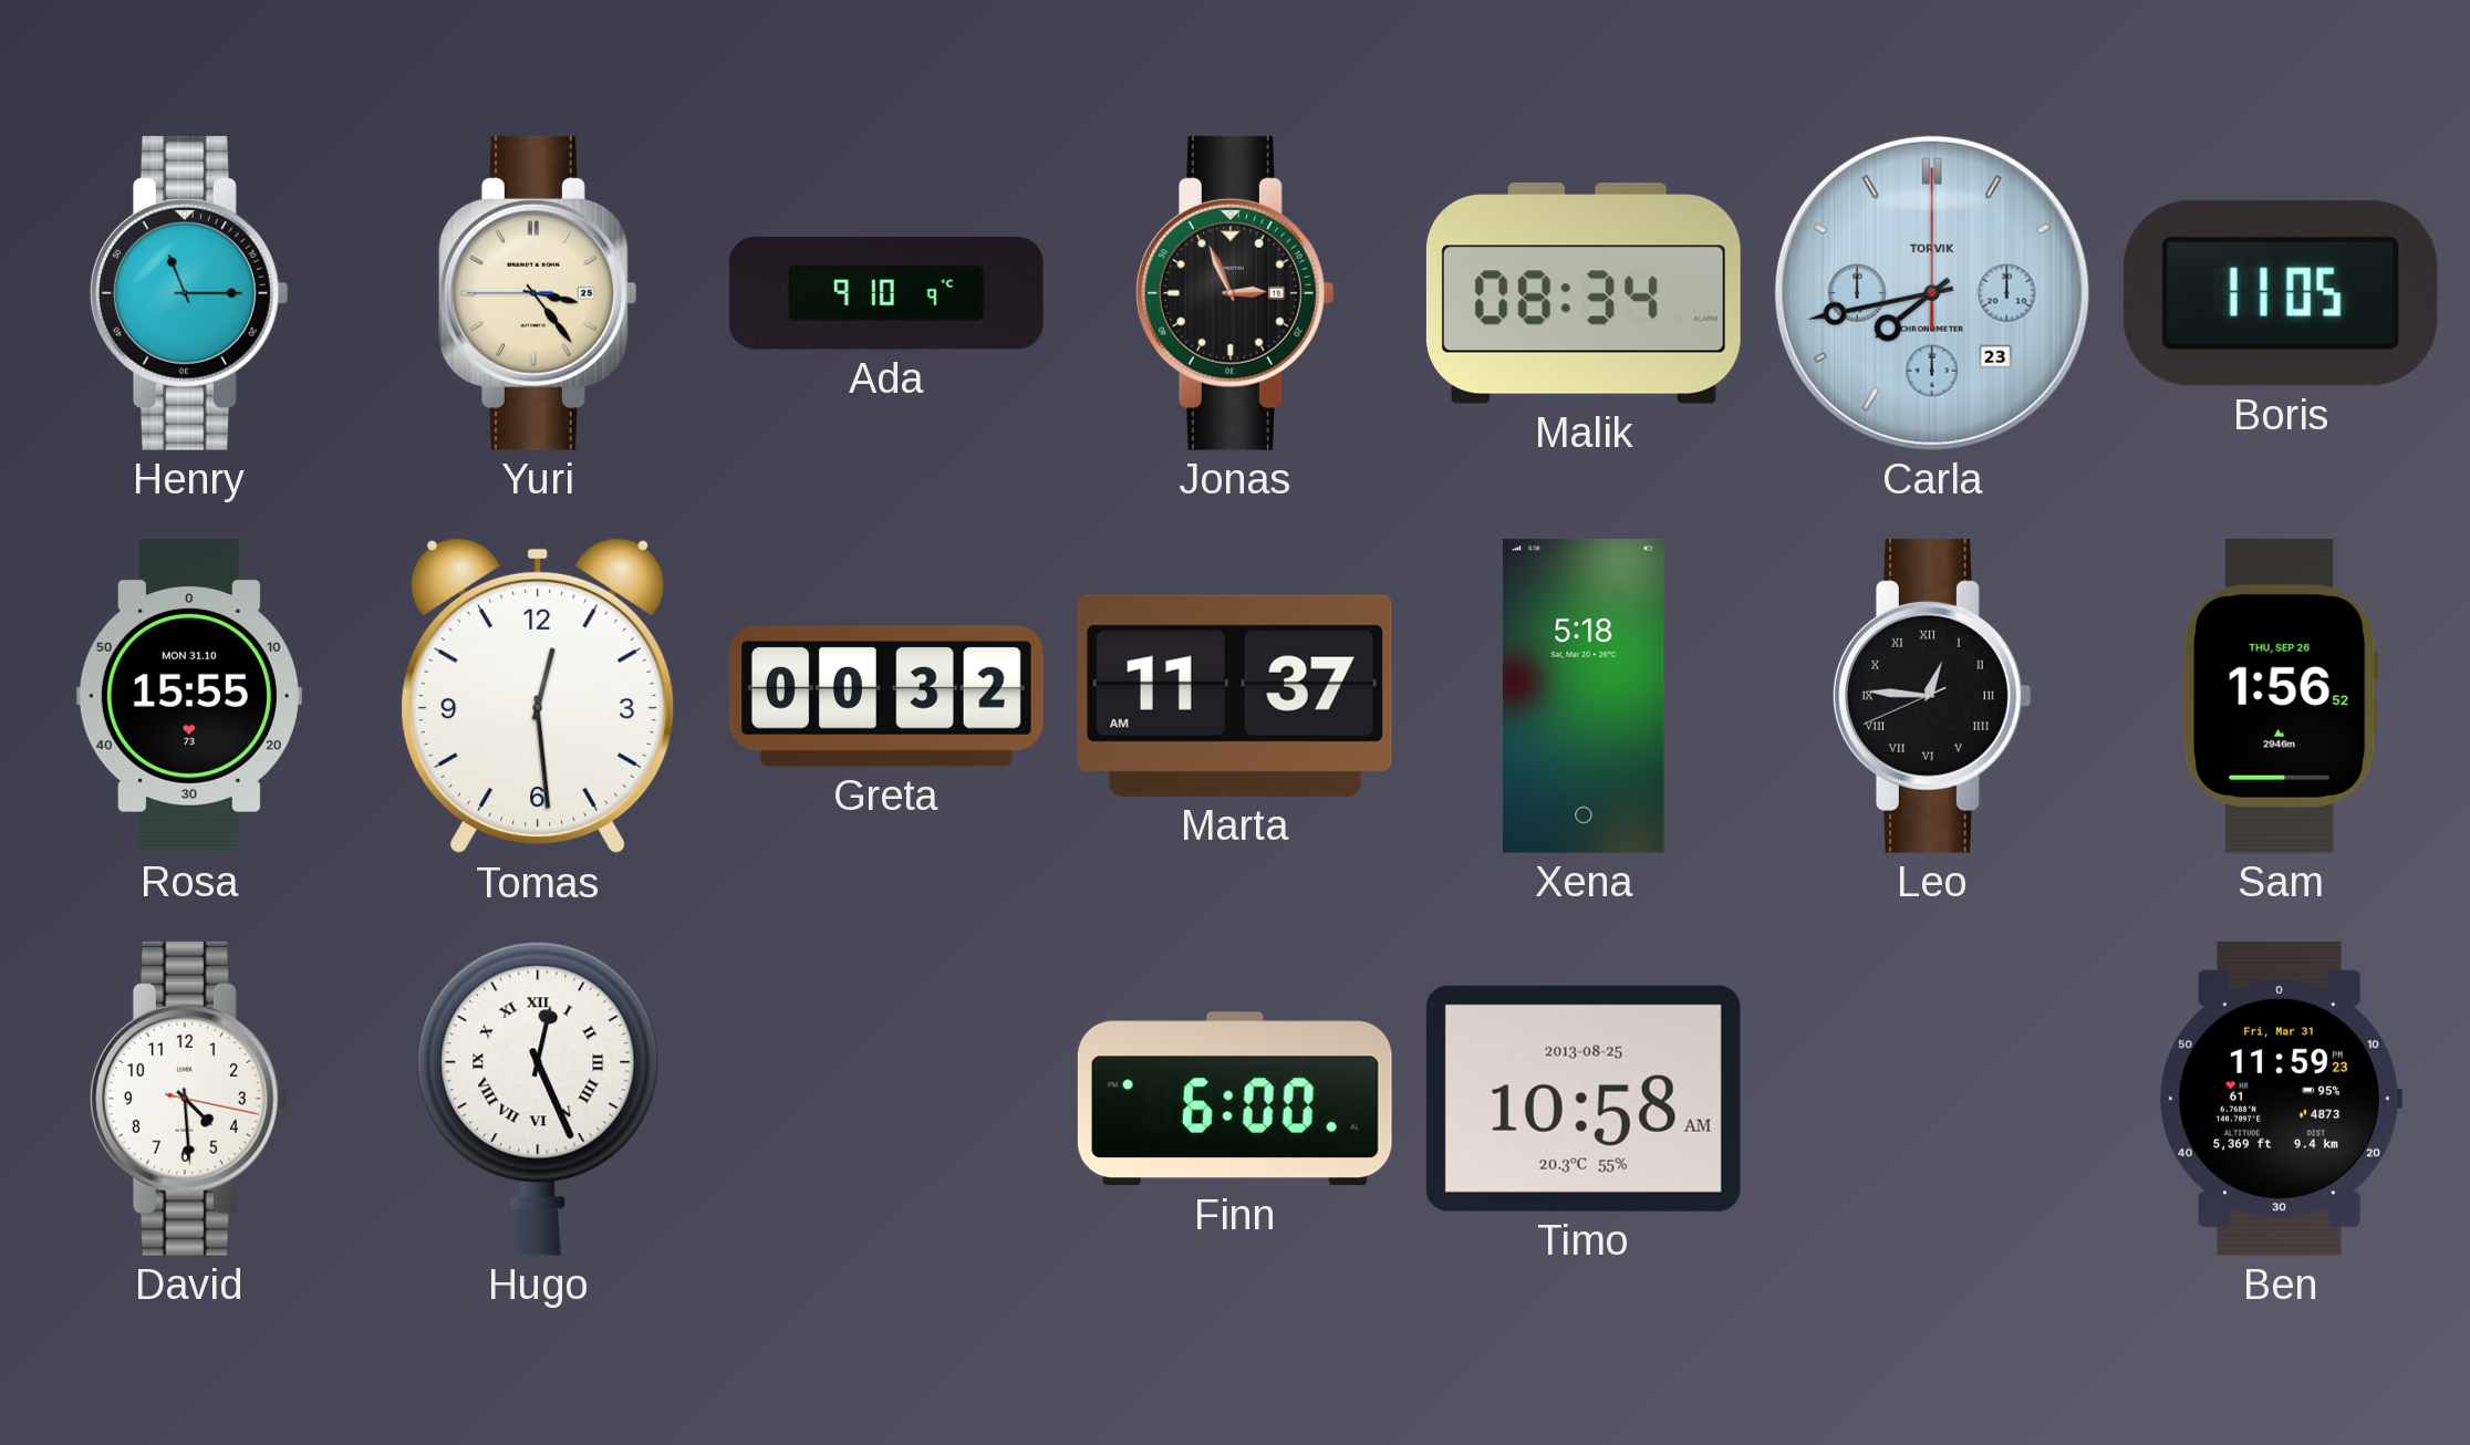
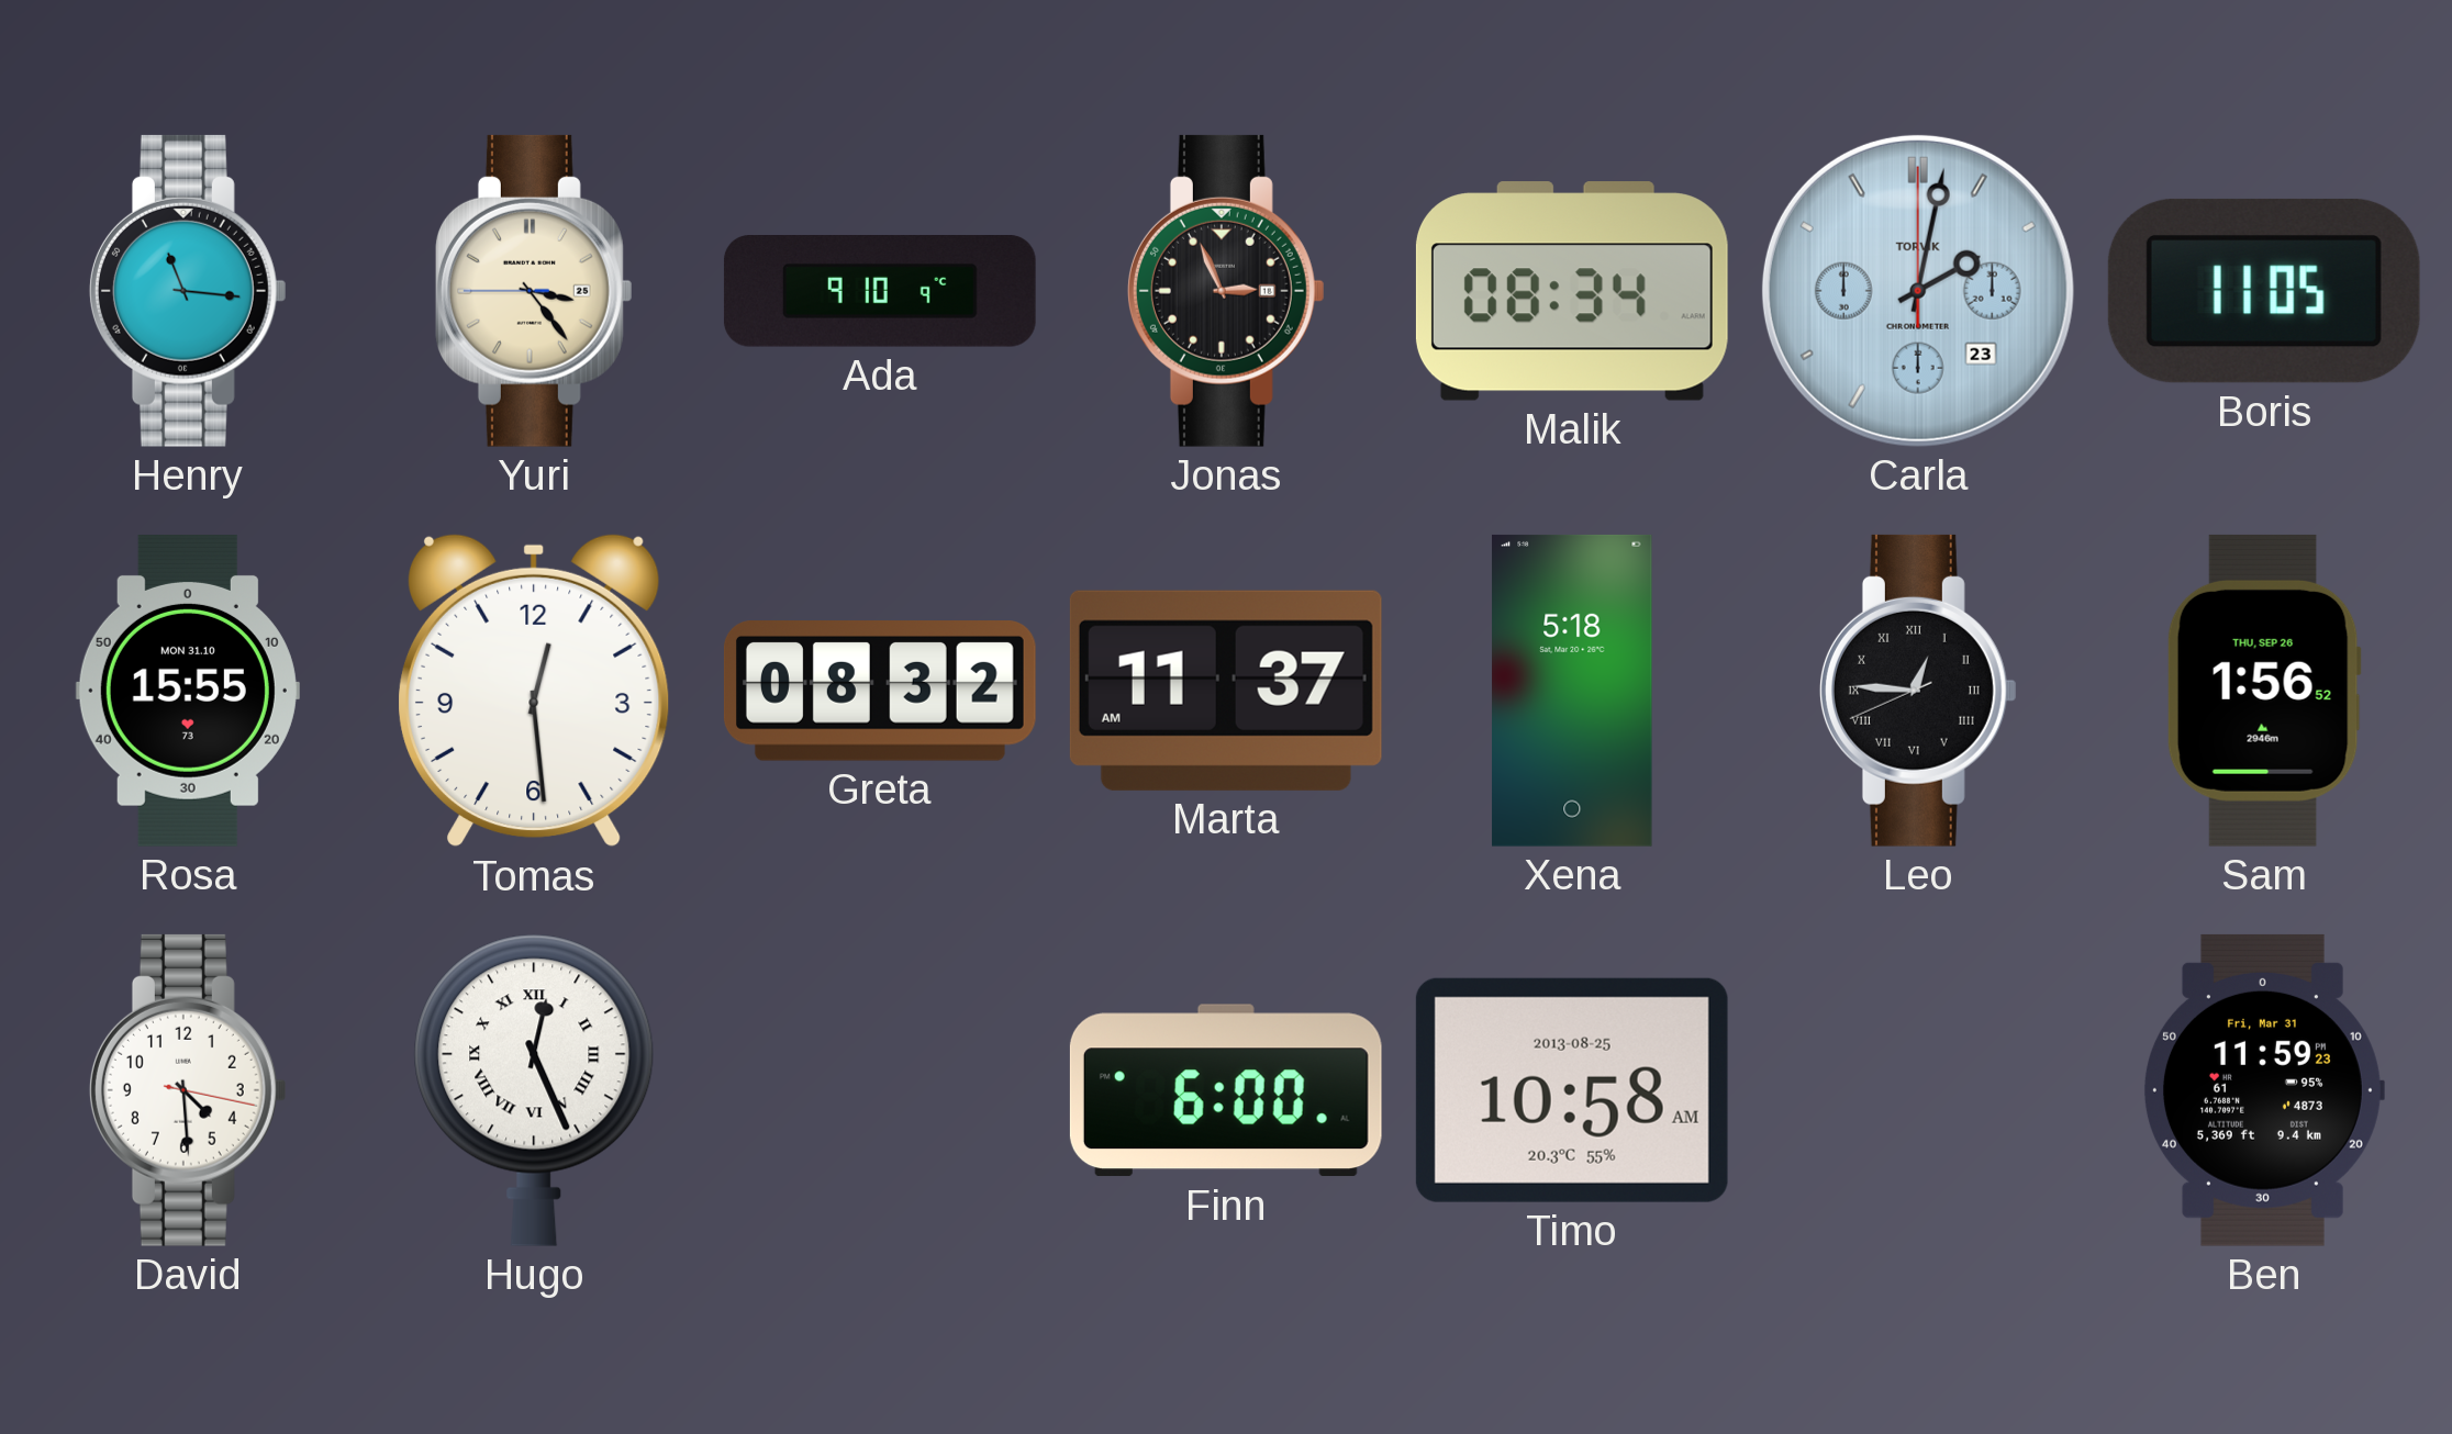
Henry: 11:15 -> 11:16
Carla: 7:43 -> 2:02
Greta: 00:32 -> 08:32
